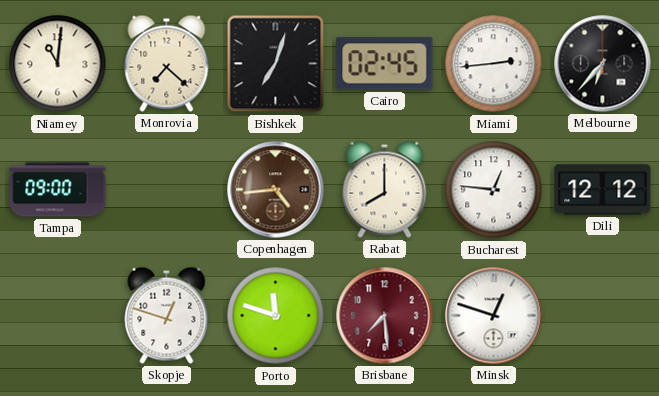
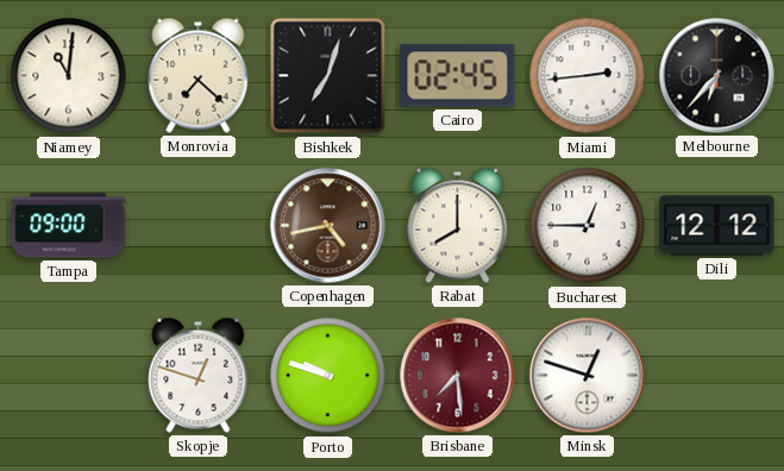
Copenhagen: 4:44 -> 4:43
Bucharest: 12:46 -> 12:45
Porto: 11:48 -> 9:48
